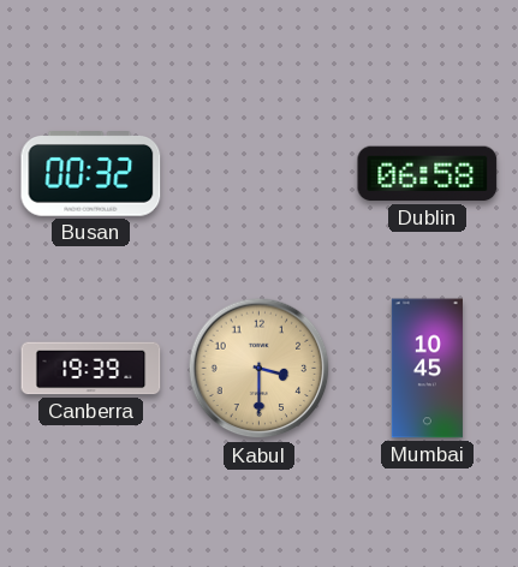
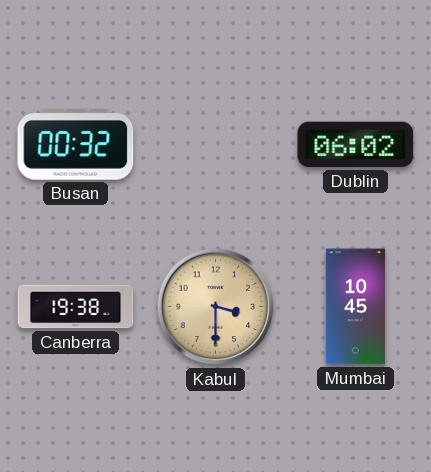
Dublin: 06:58 -> 06:02
Canberra: 19:39 -> 19:38
